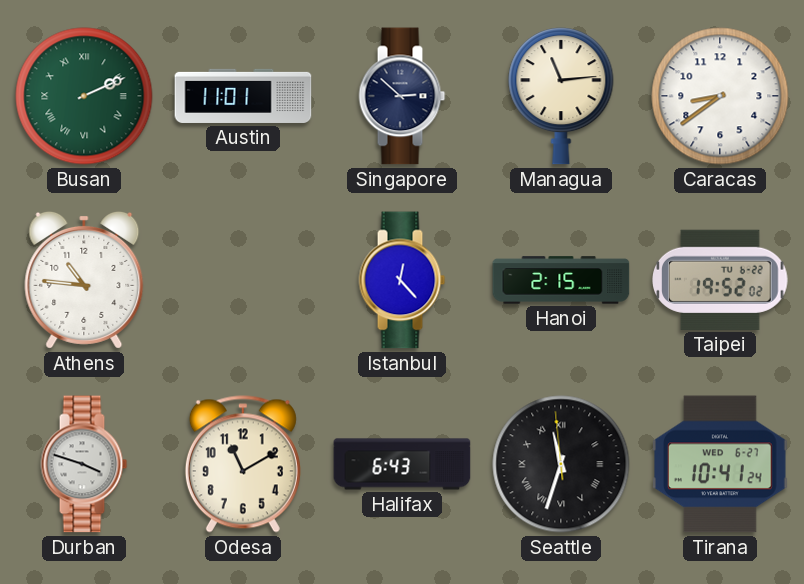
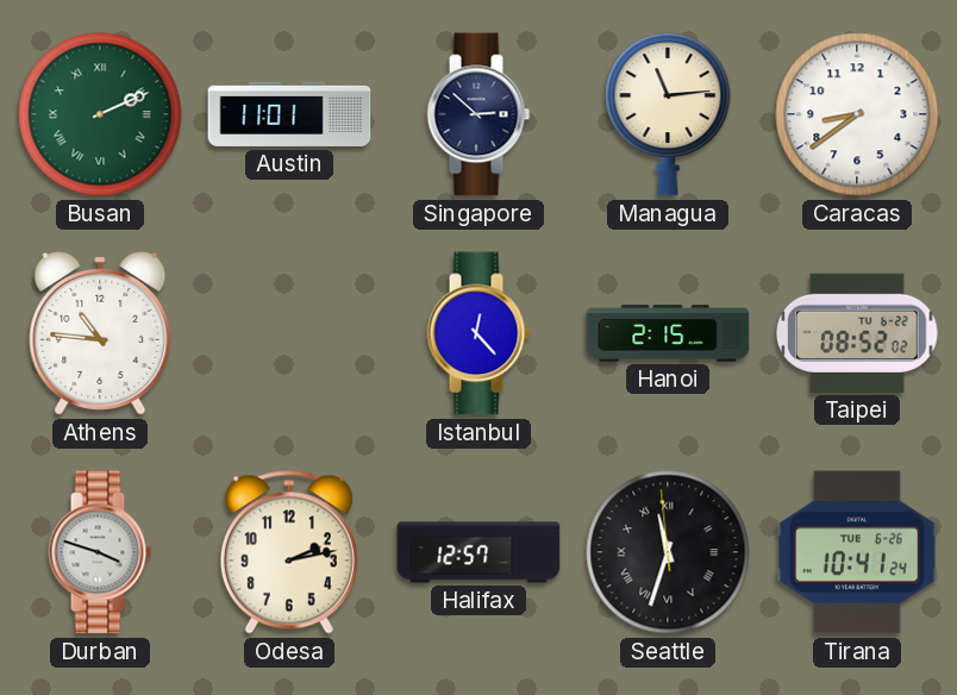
Taipei: 19:52 -> 08:52
Odesa: 11:10 -> 2:13
Halifax: 6:43 -> 12:57
Tirana date: WED 6-27 -> TUE 6-26
